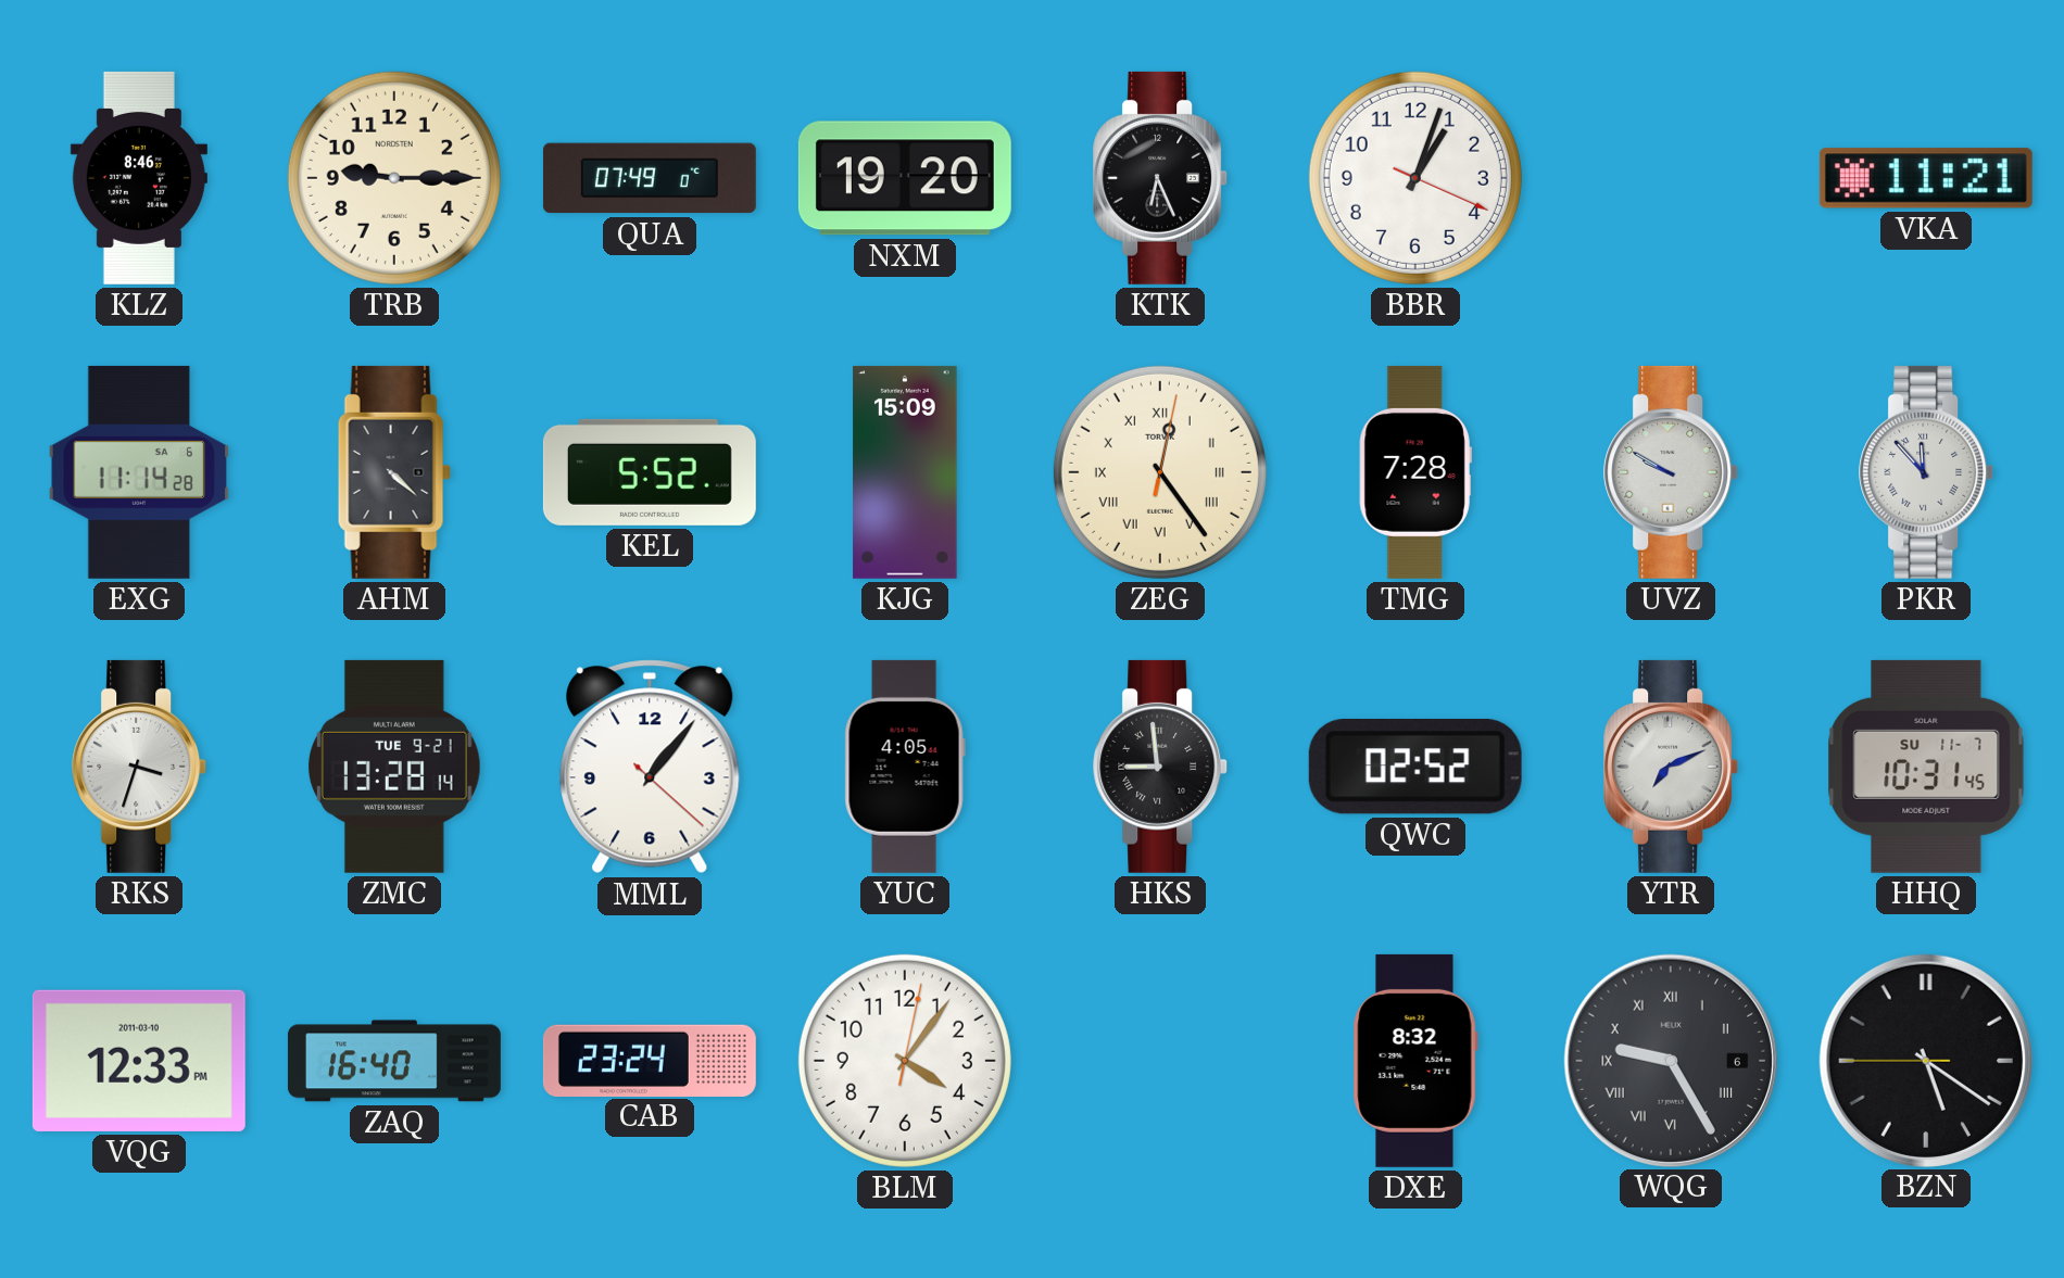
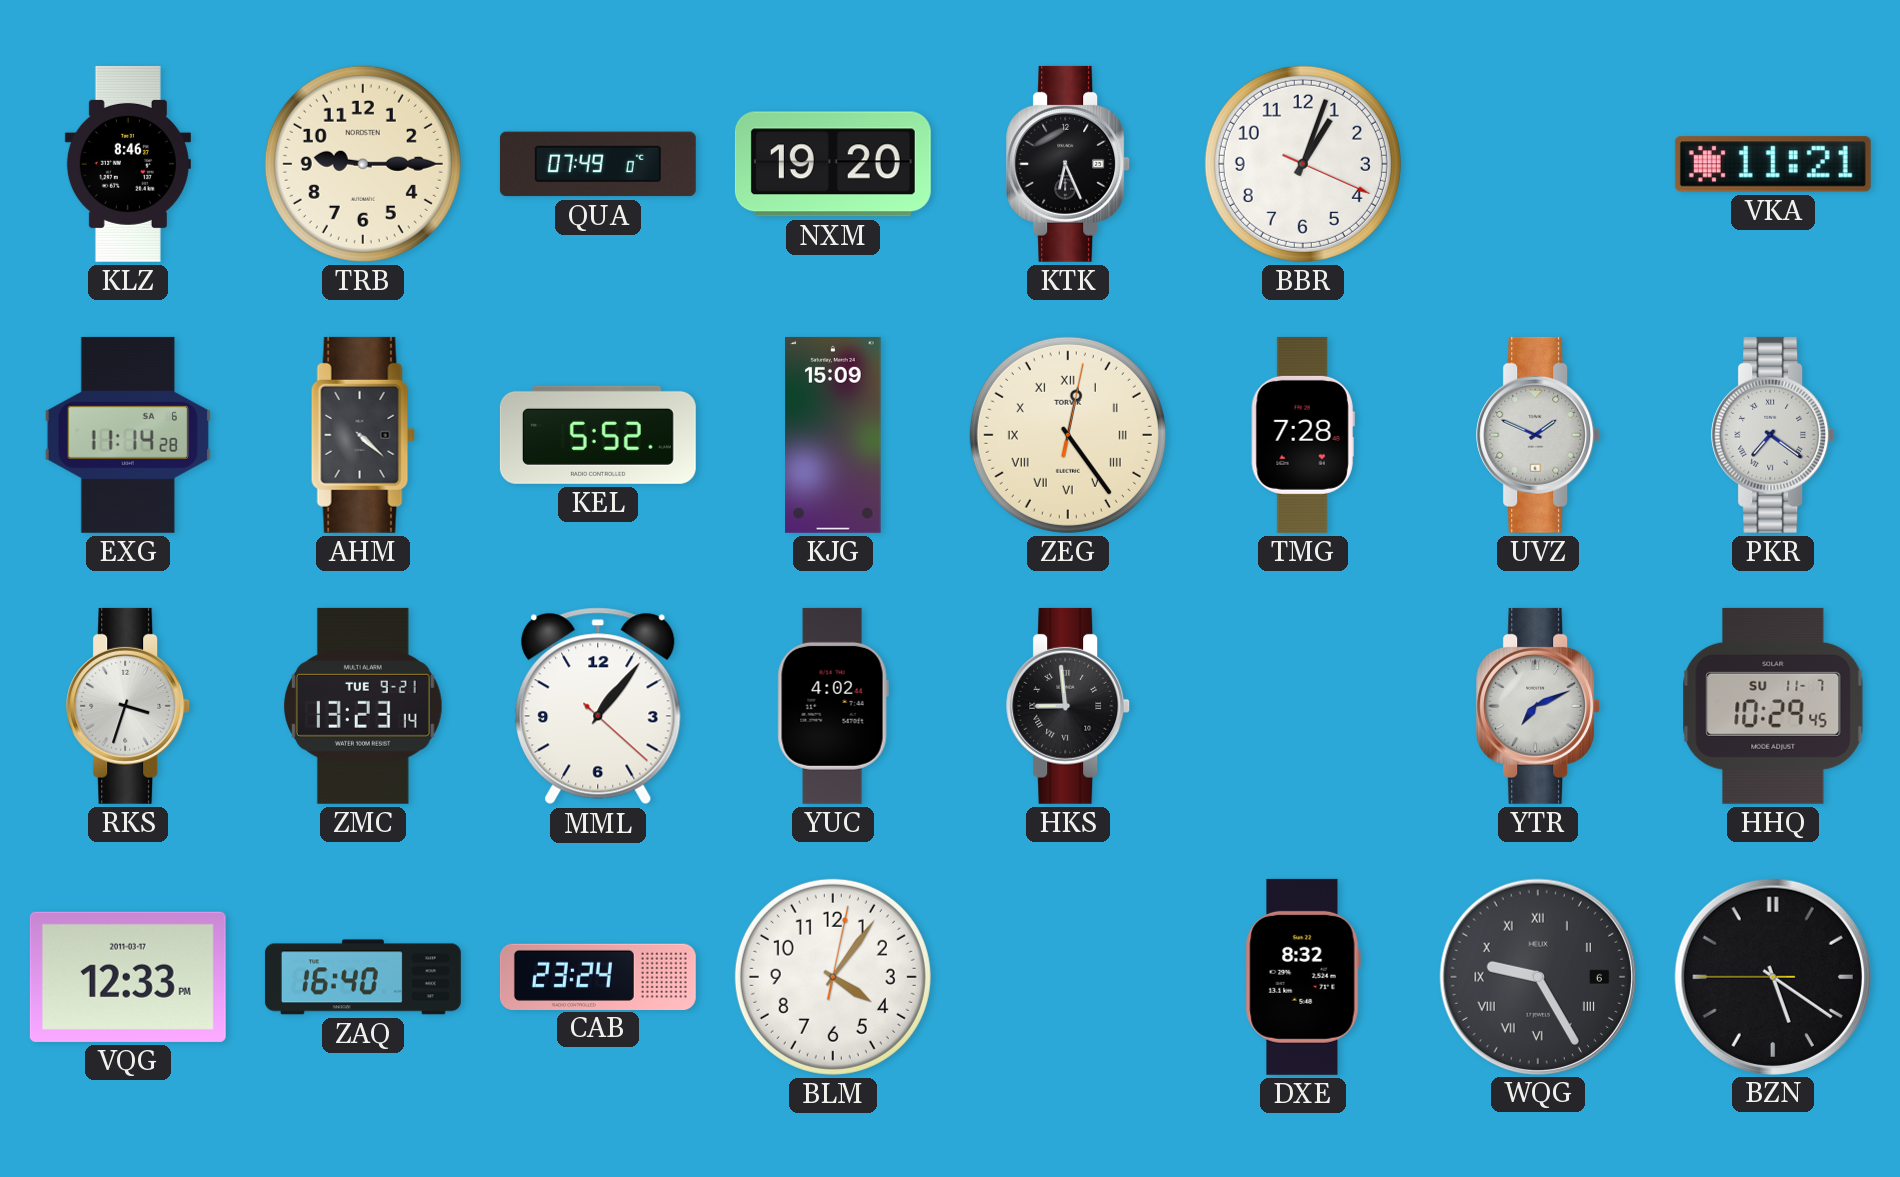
UVZ: 9:50 -> 1:49
PKR: 11:53 -> 7:21
ZMC: 13:28 -> 13:23
YUC: 4:05 -> 4:02
QWC: 02:52 -> none
HHQ: 10:31 -> 10:29
VQG date: 2011-03-10 -> 2011-03-17
